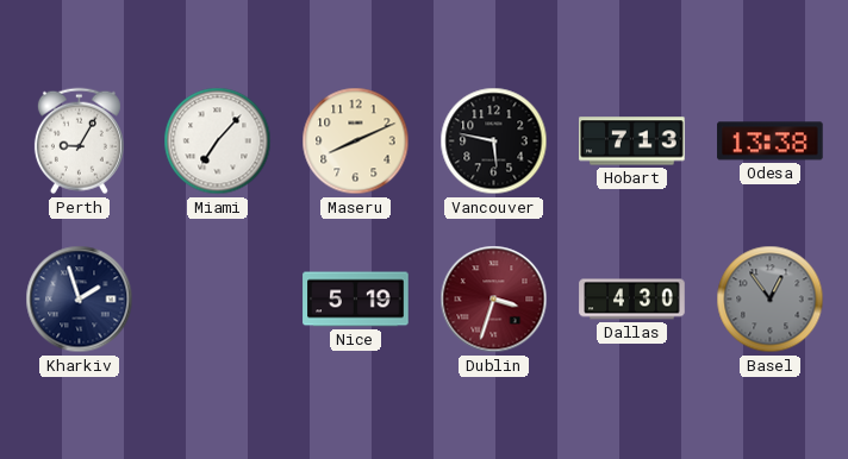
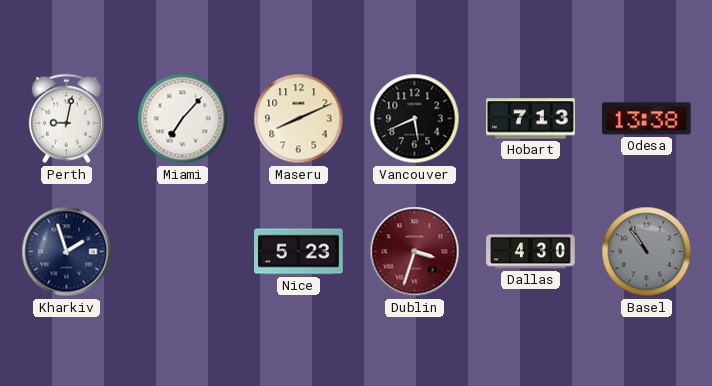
Perth: 9:05 -> 9:02
Vancouver: 5:47 -> 5:41
Nice: 5:19 -> 5:23
Basel: 12:54 -> 10:54
